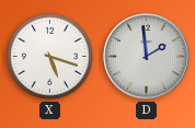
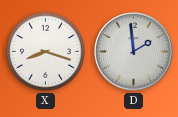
X: 5:18 -> 8:18
